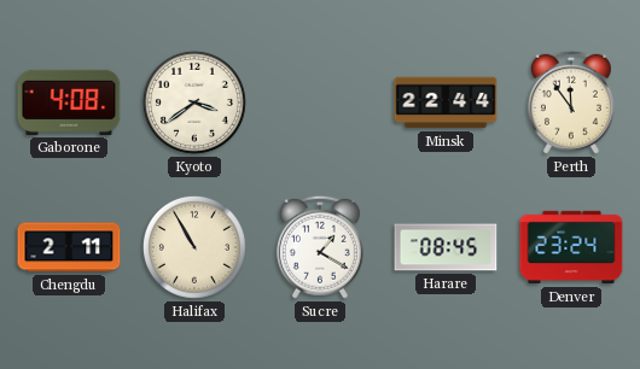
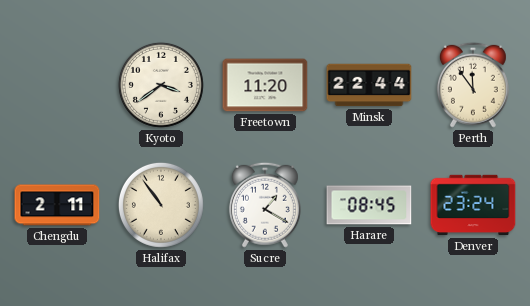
Gaborone: 4:08 -> none
Freetown: none -> 11:20
Halifax: 10:55 -> 10:54
